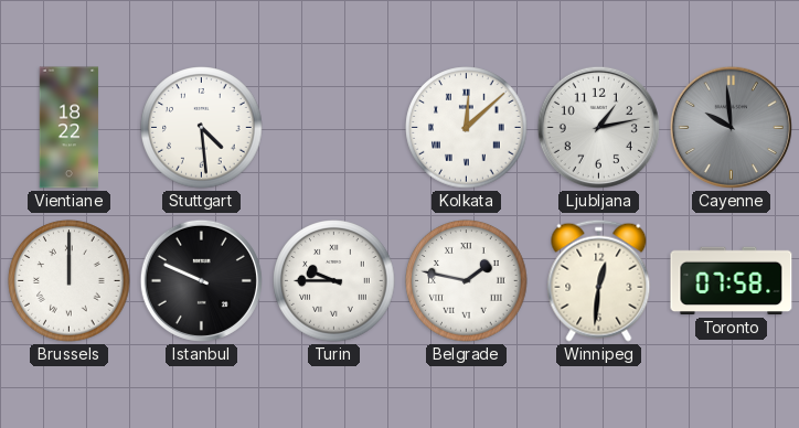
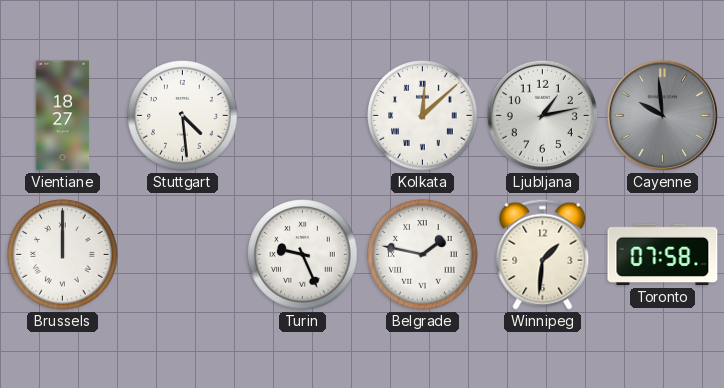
Vientiane: 18:22 -> 18:27
Istanbul: 9:49 -> none
Turin: 9:45 -> 9:26
Winnipeg: 12:31 -> 1:31
